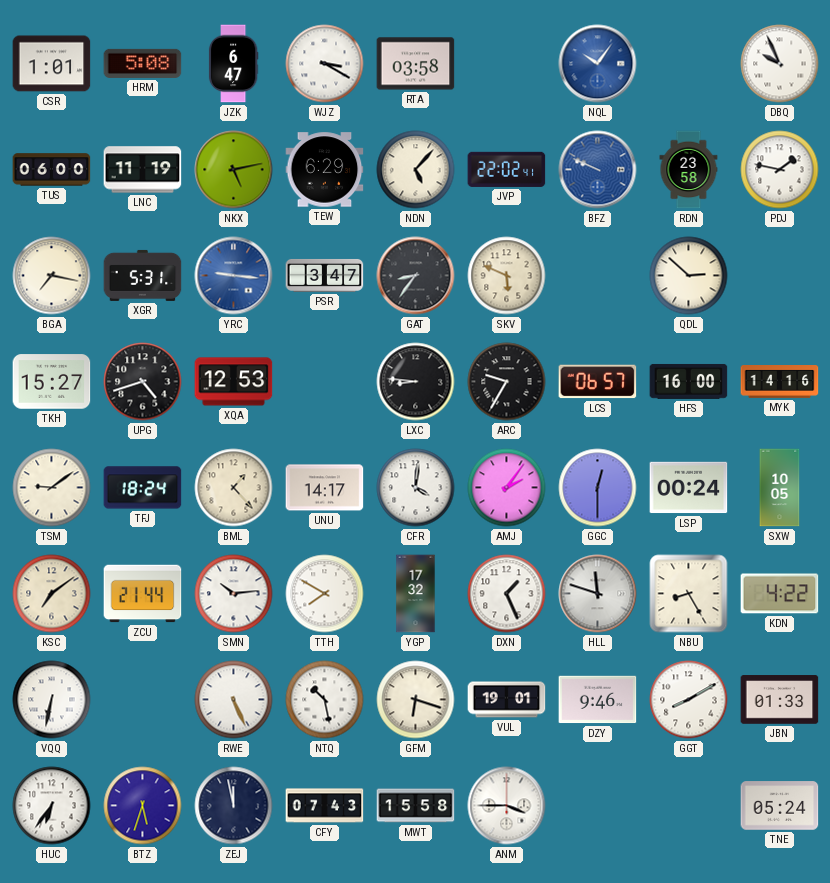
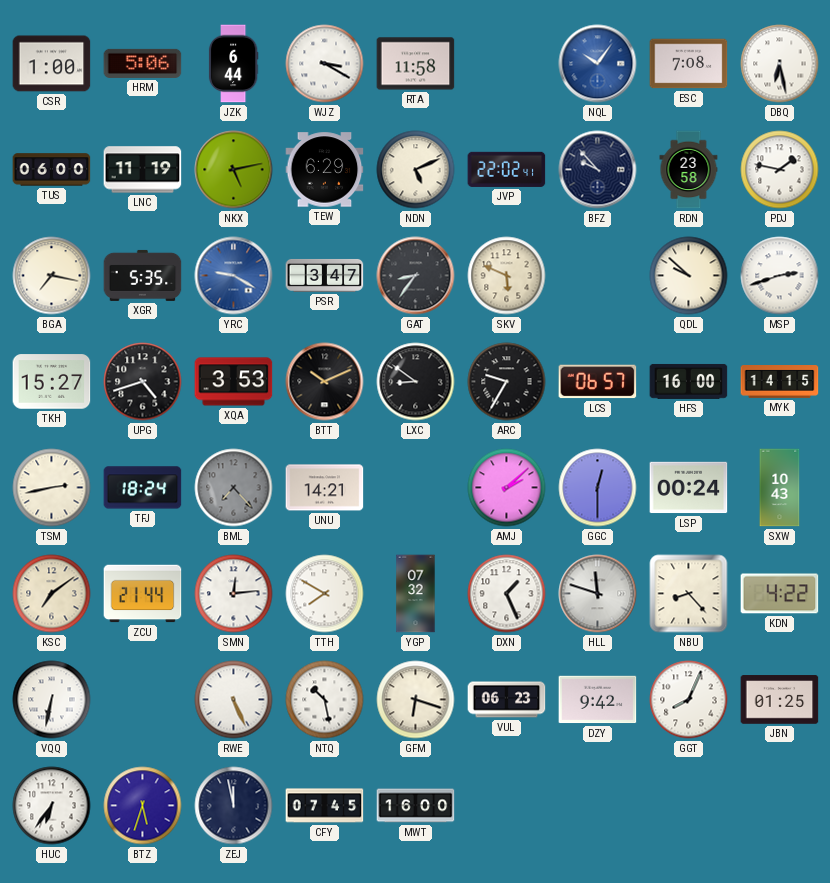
CSR: 1:01 -> 1:00
HRM: 5:08 -> 5:06
JZK: 6:47 -> 6:44
RTA: 03:58 -> 11:58
ESC: none -> 7:08
DBQ: 9:56 -> 6:28
NDN: 5:07 -> 5:11
BFZ: 9:49 -> 9:53
BFZ dial: blue -> navy
XGR: 5:31 -> 5:35
YRC: 9:16 -> 9:20
QDL: 2:52 -> 9:52
MSP: none -> 2:42
XQA: 12:53 -> 3:53
BTT: none -> 10:11
LXC: 8:46 -> 8:51
MYK: 14:16 -> 14:15
TSM: 9:09 -> 2:43
BML: 1:23 -> 7:23
BML dial: cream -> grey
UNU: 14:17 -> 14:21
CFR: 4:01 -> none
AMJ: 2:06 -> 2:08
SXW: 10:05 -> 10:43
SMN: 10:14 -> 12:14
YGP: 17:32 -> 07:32
NBU: 8:25 -> 8:23
VUL: 19:01 -> 06:23
DZY: 9:46 -> 9:42
GGT: 8:10 -> 8:04
JBN: 01:33 -> 01:25
CFY: 07:43 -> 07:45
MWT: 15:58 -> 16:00
ANM: 3:45 -> none
TNE: 05:24 -> none
